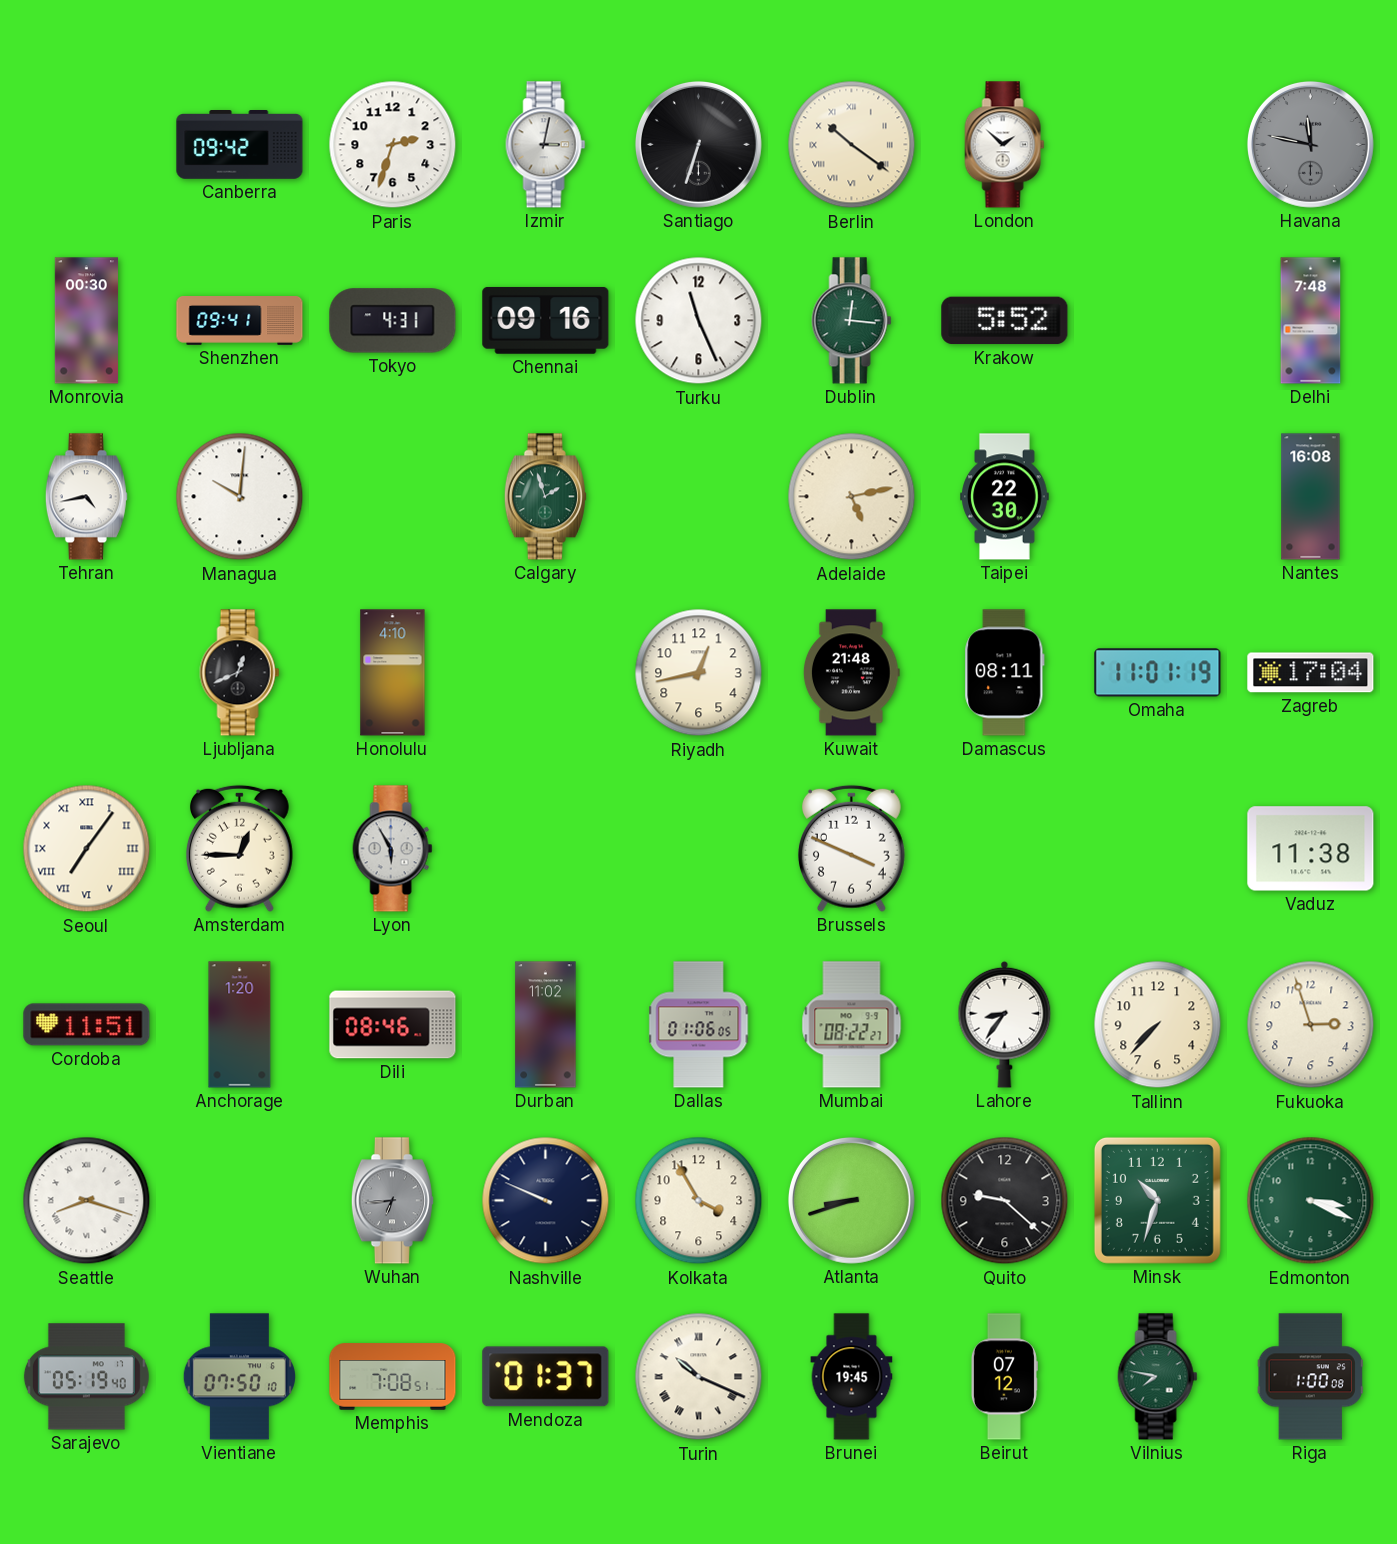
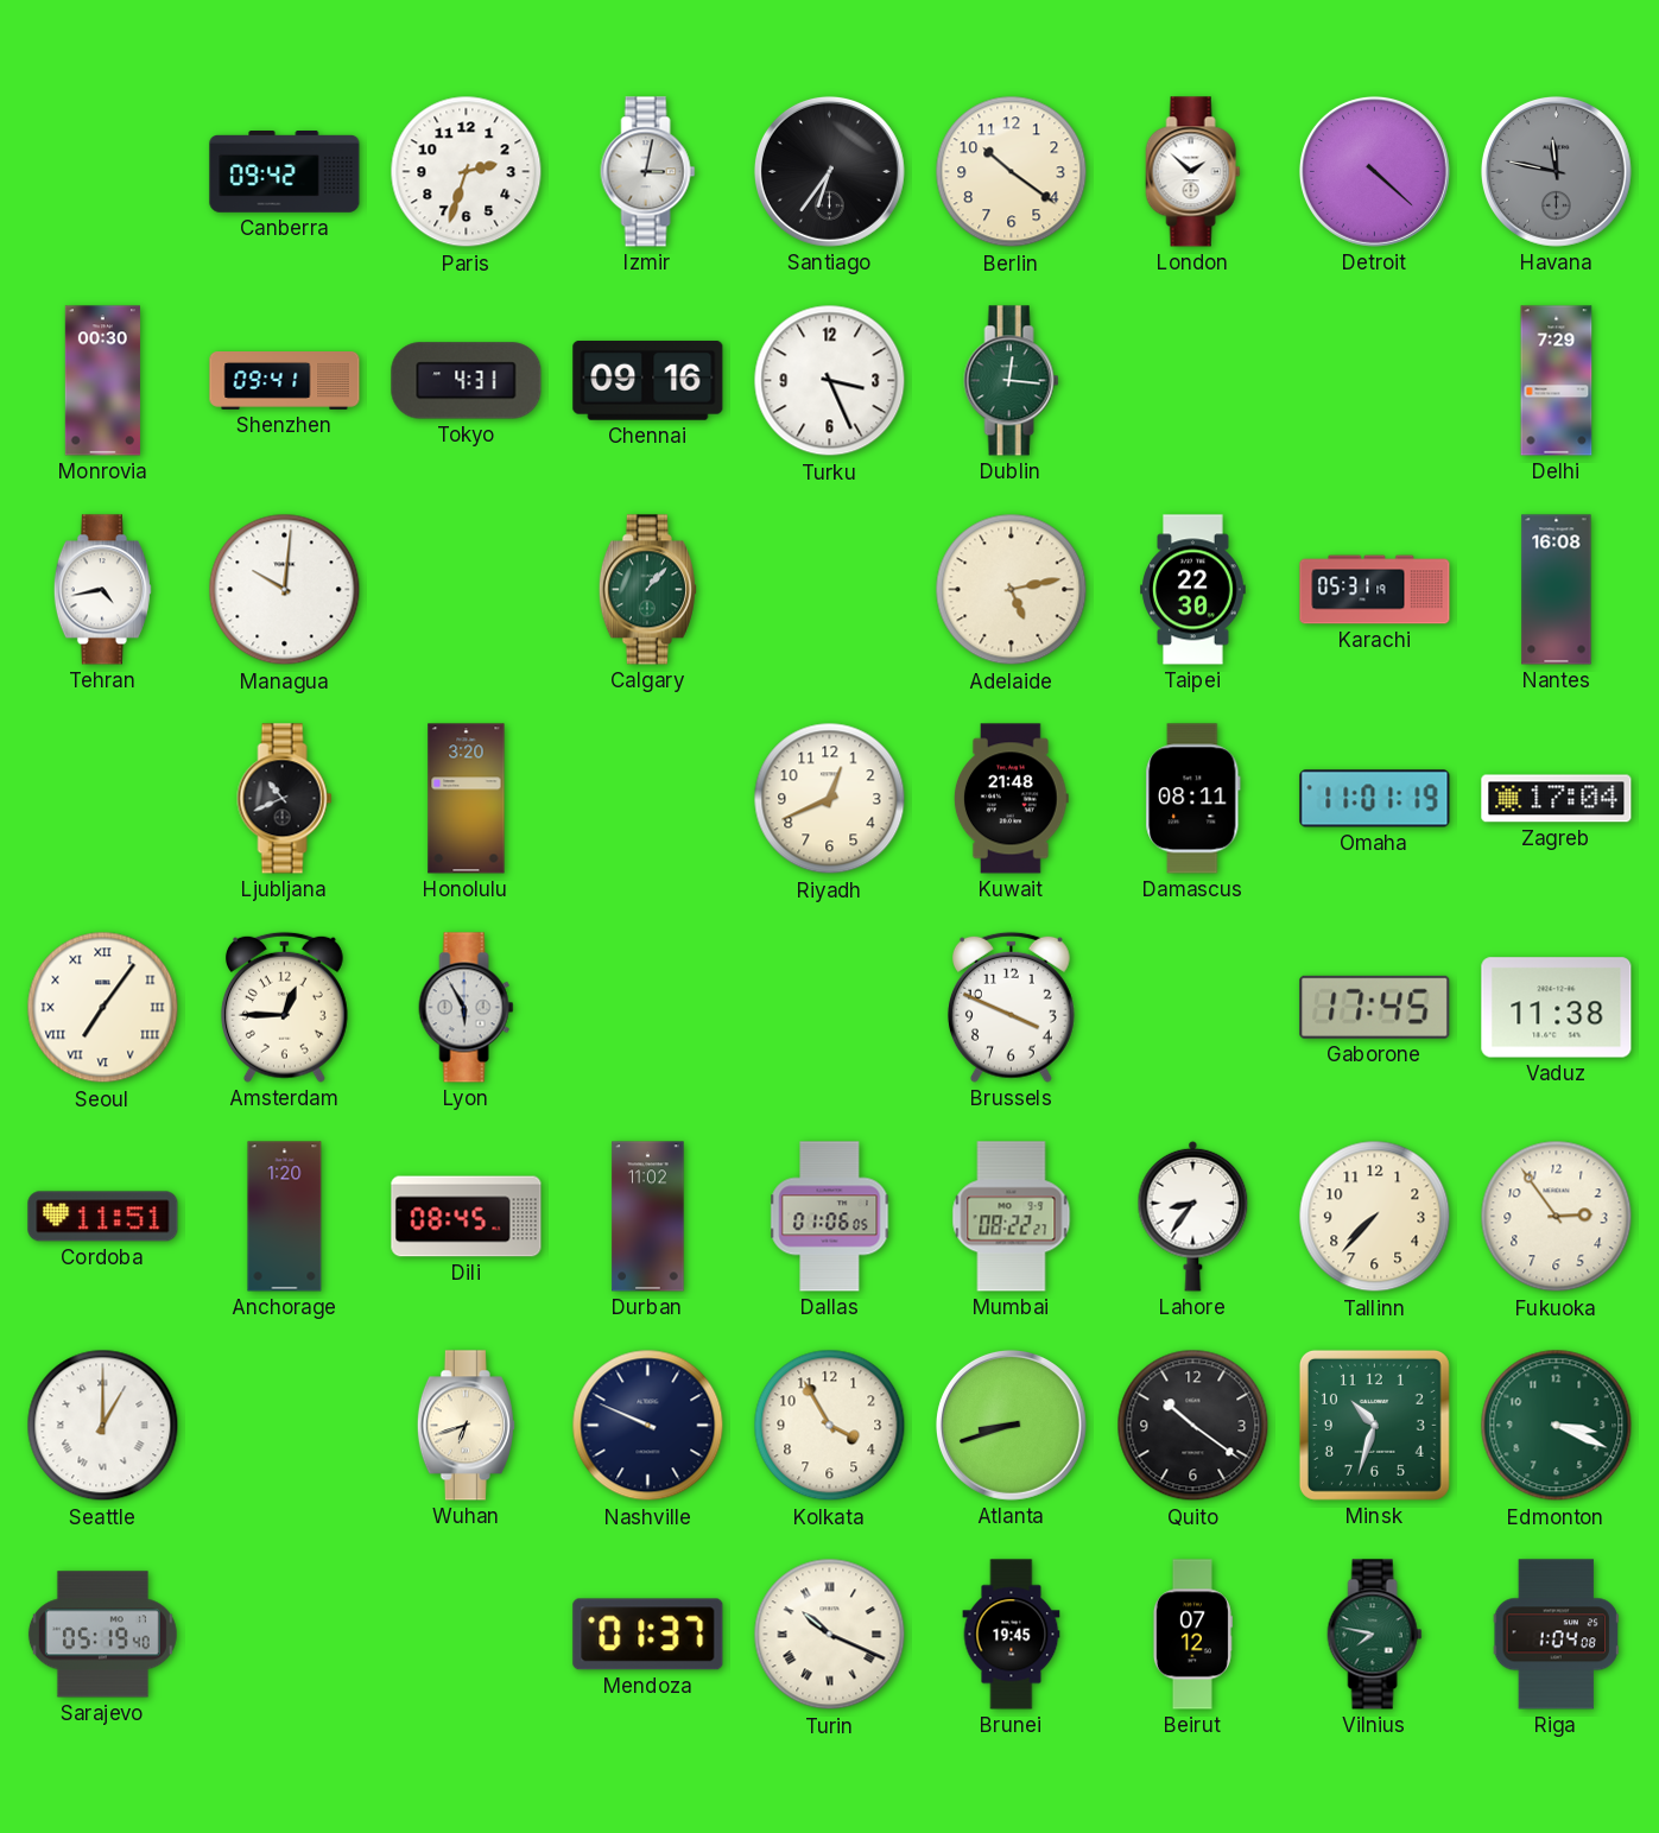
Santiago: 6:33 -> 6:36
Berlin numerals: Roman -> Arabic
Detroit: none -> 4:22
Turku: 11:26 -> 3:26
Krakow: 5:52 -> none
Delhi: 7:48 -> 7:29
Calgary: 1:57 -> 1:07
Karachi: none -> 05:31
Ljubljana: 12:41 -> 10:41
Honolulu: 4:10 -> 3:20
Riyadh: 12:43 -> 12:41
Gaborone: none -> 17:45
Dili: 08:46 -> 08:45
Fukuoka: 2:57 -> 2:54
Seattle: 8:18 -> 1:00
Wuhan: 6:44 -> 6:42
Wuhan dial: grey -> cream
Quito: 9:22 -> 10:21
Vientiane: 07:50 -> none
Memphis: 7:08 -> none
Riga: 1:00 -> 1:04
